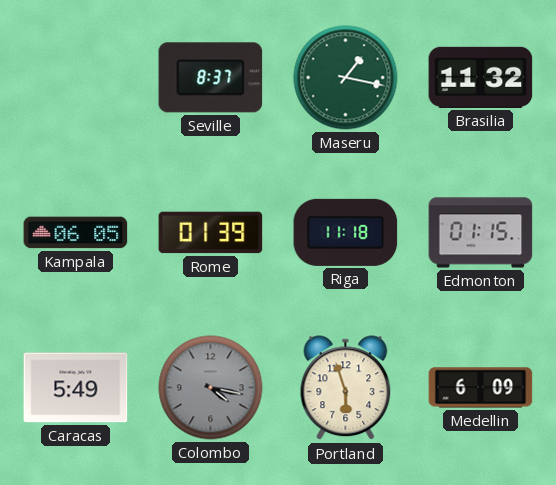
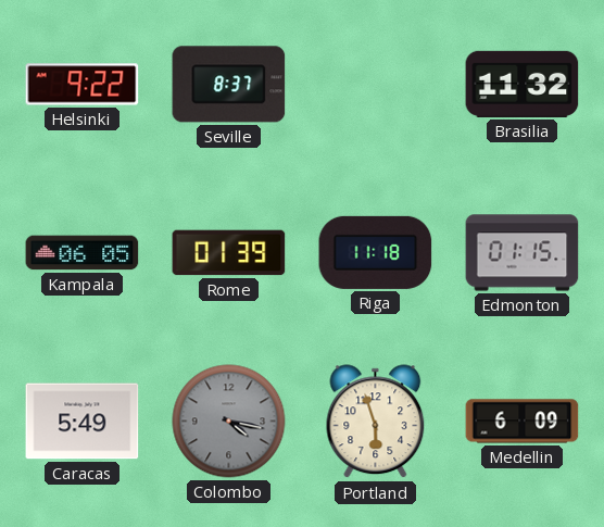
Helsinki: none -> 9:22
Maseru: 1:17 -> none
